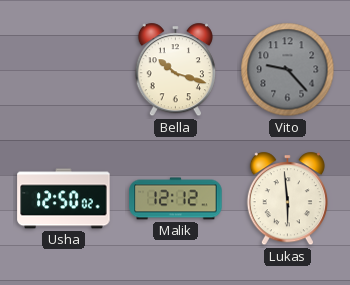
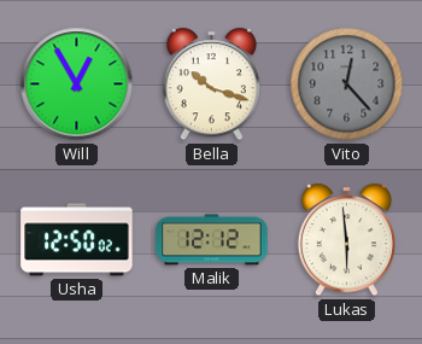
Will: none -> 12:55
Vito: 9:23 -> 12:23
